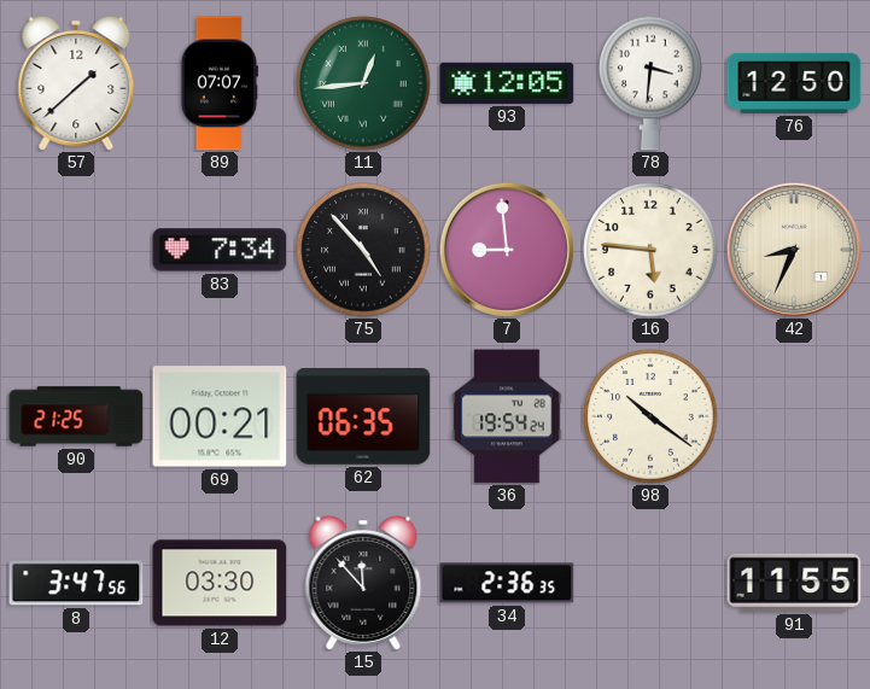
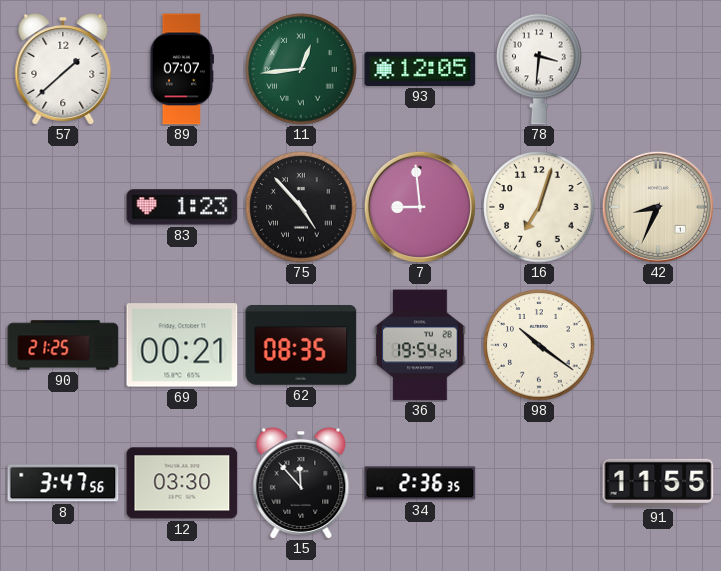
76: 12:50 -> none
83: 7:34 -> 1:23
16: 5:46 -> 7:03
62: 06:35 -> 08:35
